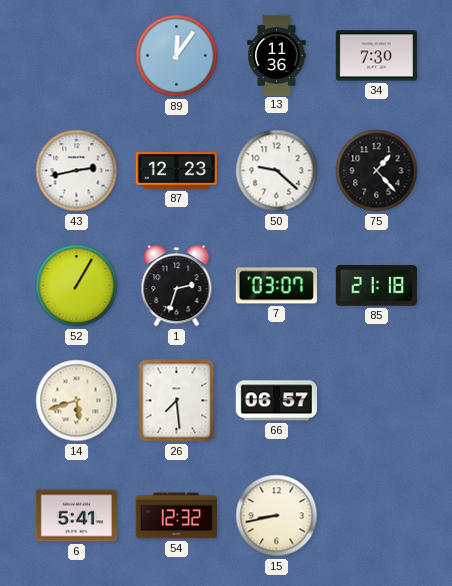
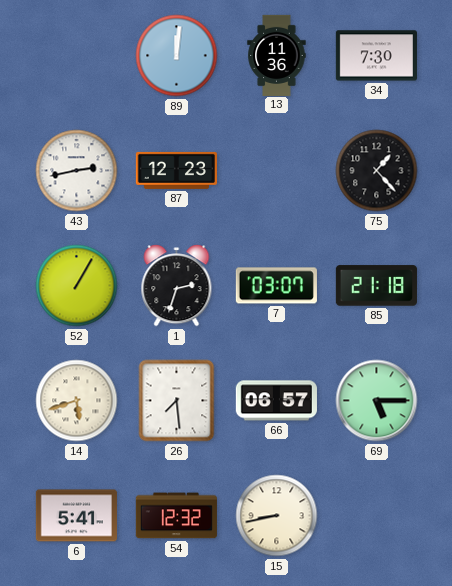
89: 12:06 -> 12:01
50: 9:22 -> none
69: none -> 5:15
